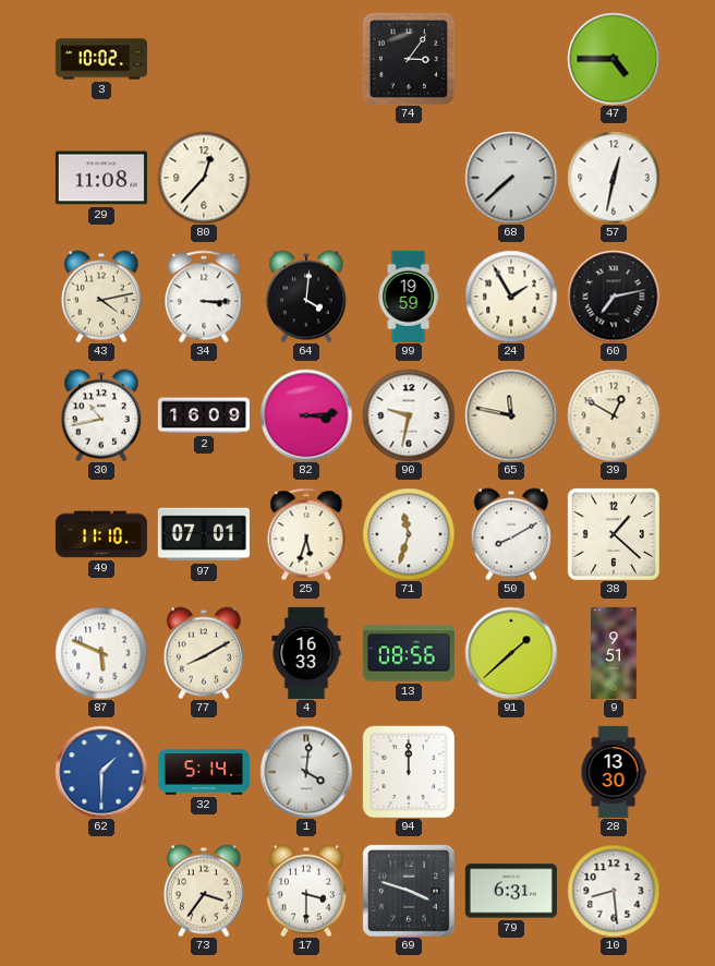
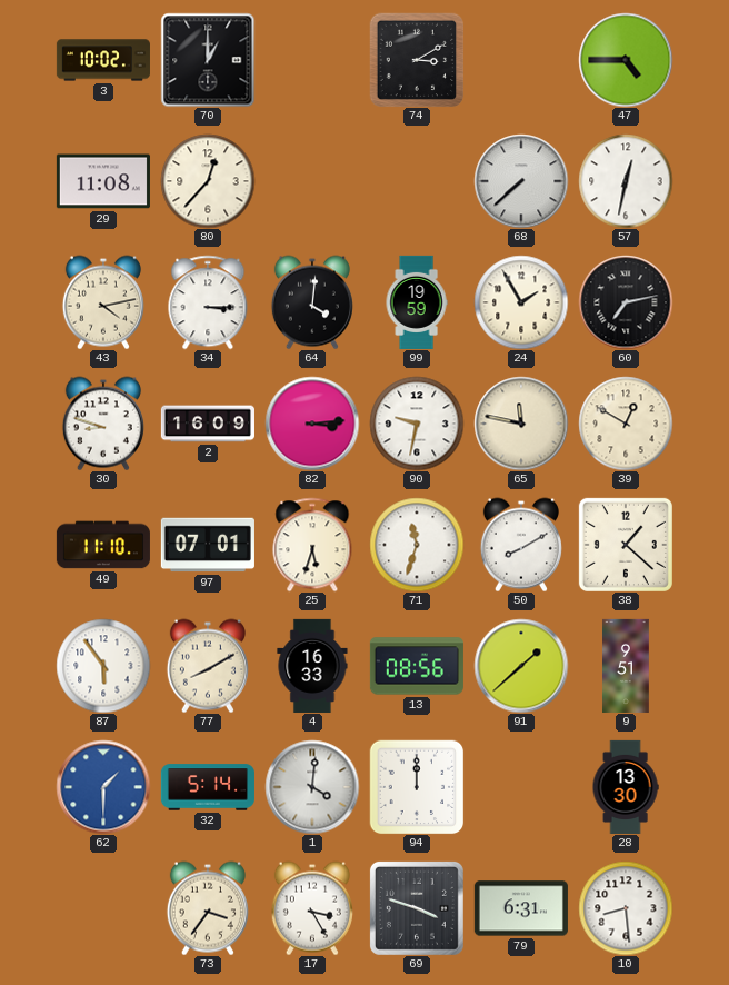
70: none -> 1:00
74: 3:06 -> 3:10
30: 10:43 -> 8:48
87: 5:49 -> 5:54
17: 3:30 -> 3:25
